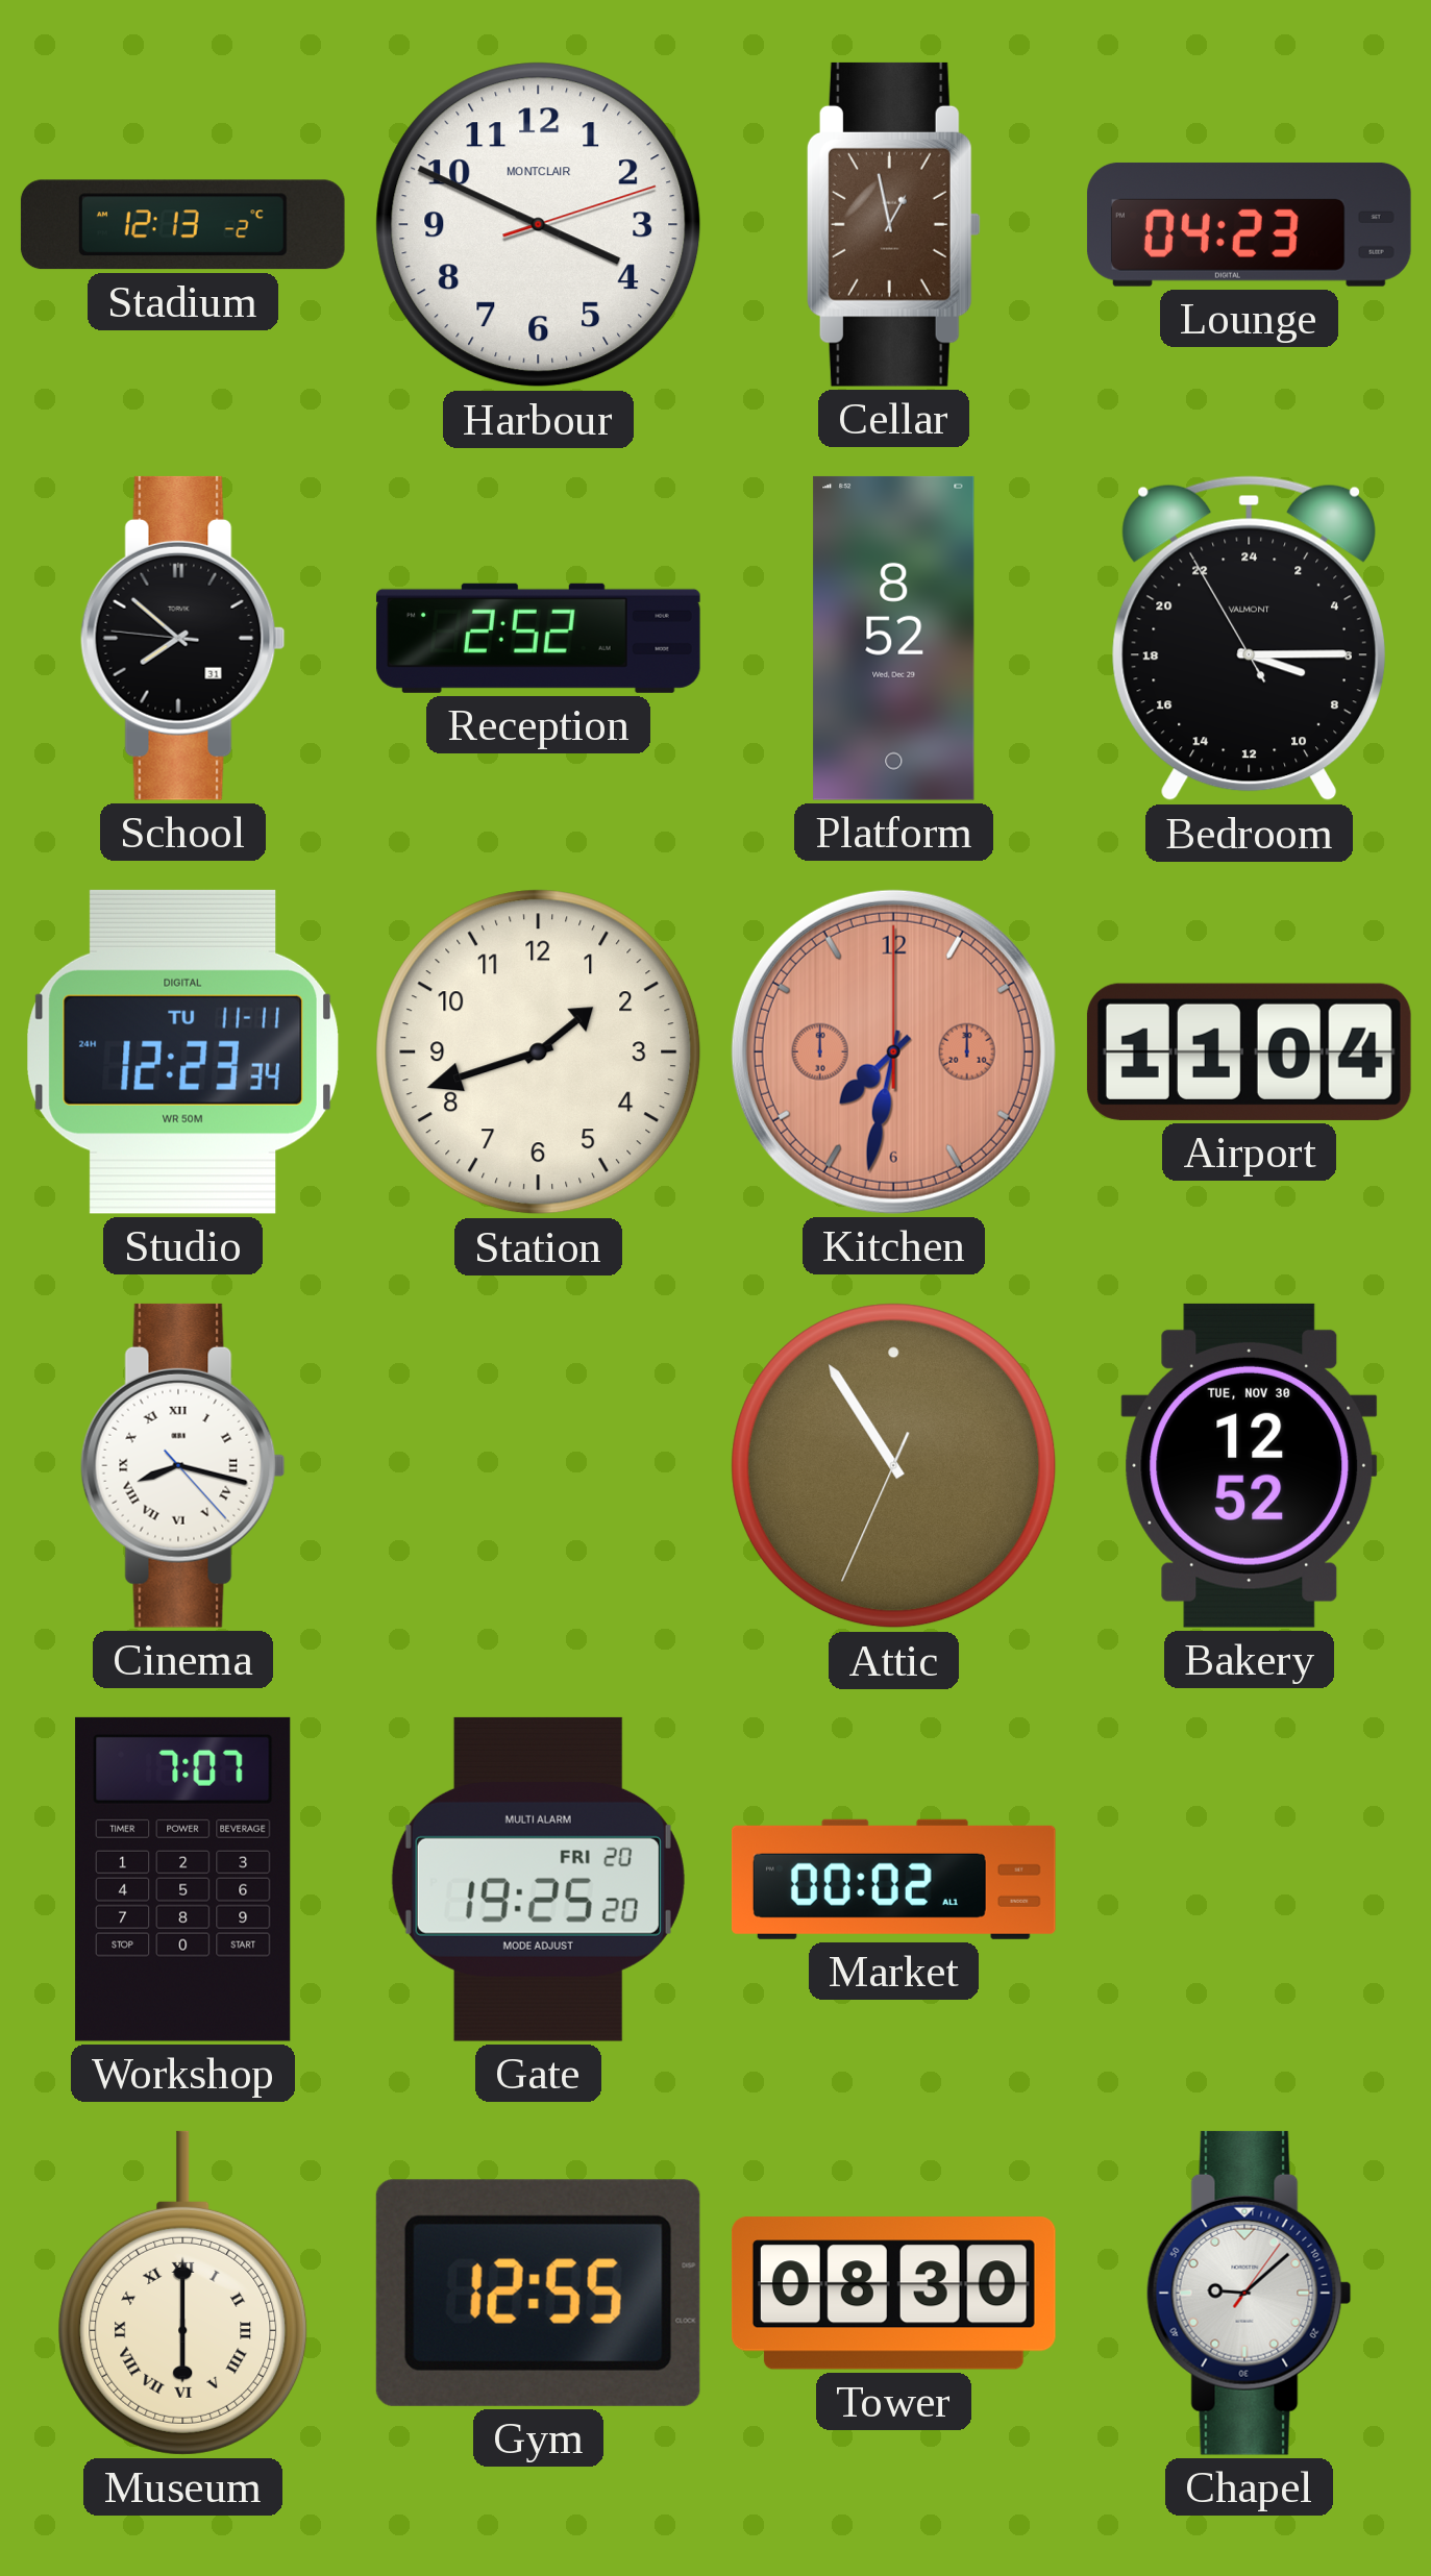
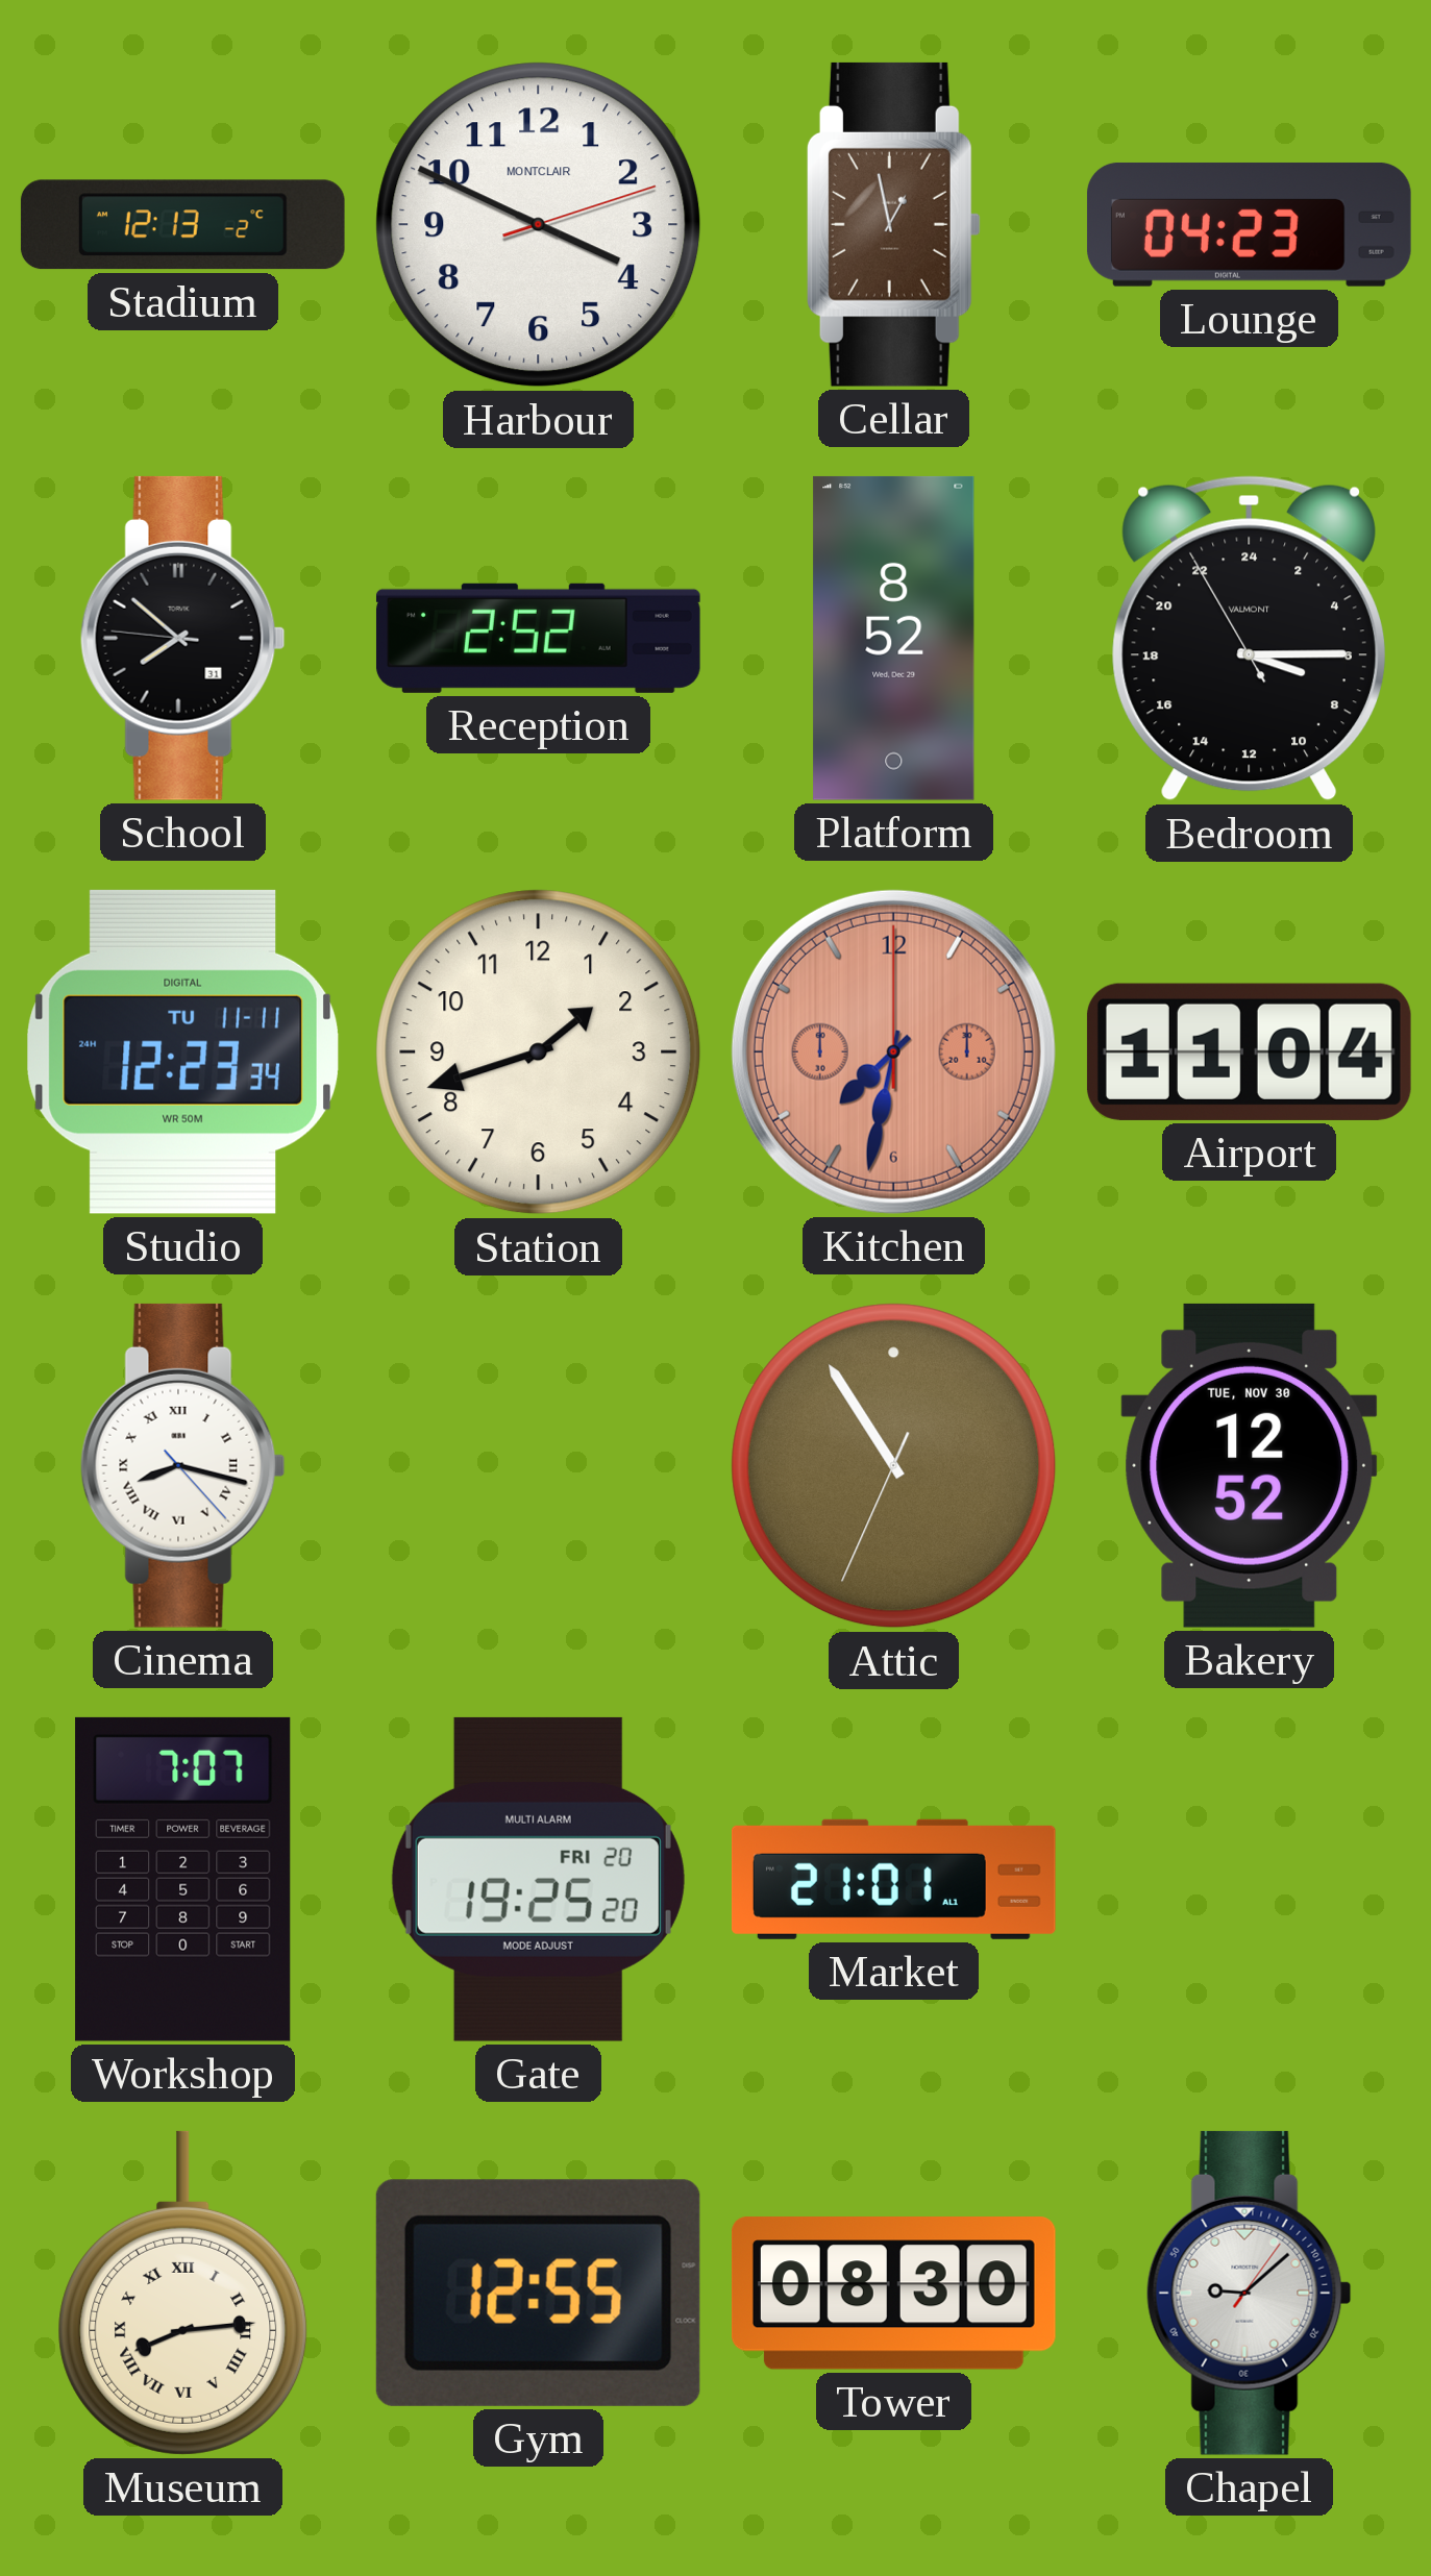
Market: 00:02 -> 21:01
Museum: 6:00 -> 8:14
